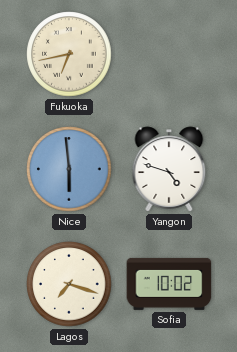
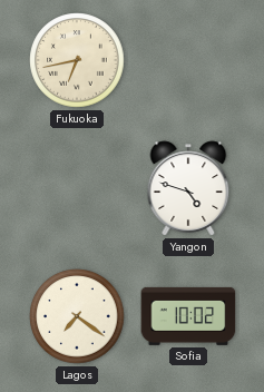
Nice: 5:59 -> none
Lagos: 7:18 -> 7:21
